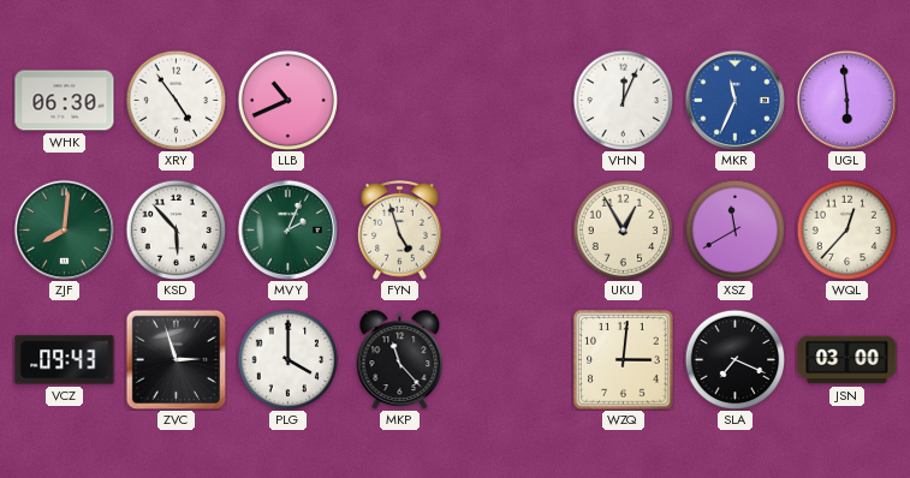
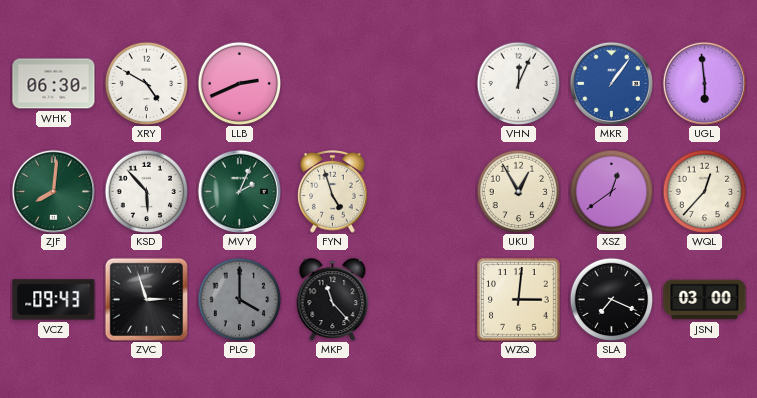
XRY: 4:54 -> 4:50
LLB: 10:41 -> 2:41
MKR: 11:34 -> 1:06
XSZ: 11:40 -> 12:39
PLG dial: white -> grey
